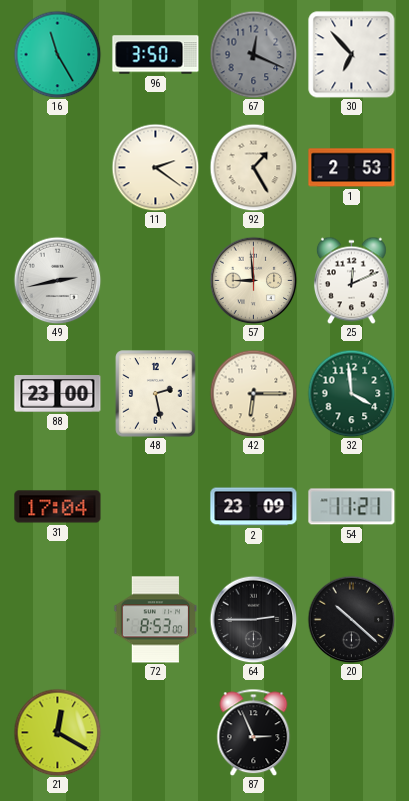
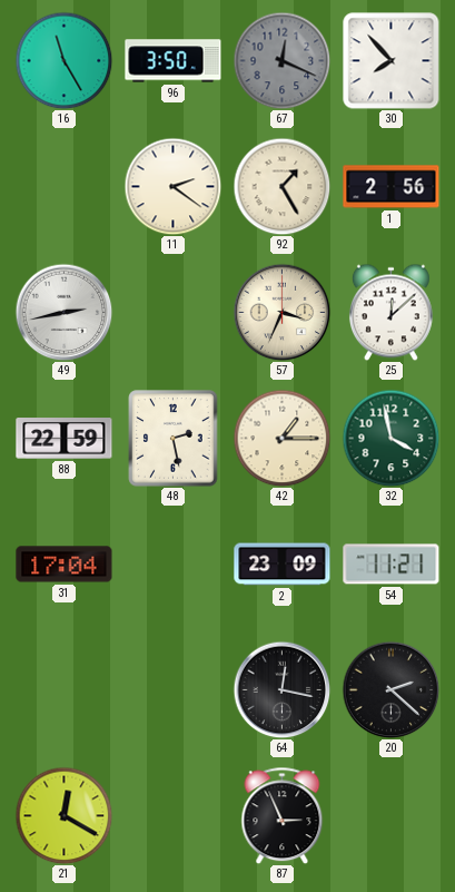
30: 6:53 -> 7:53
1: 2:53 -> 2:56
57: 8:59 -> 3:34
25: 12:11 -> 12:08
88: 23:00 -> 22:59
42: 6:15 -> 1:15
32: 3:59 -> 3:58
72: 8:53 -> none
64: 2:45 -> 12:17
20: 10:22 -> 2:22
